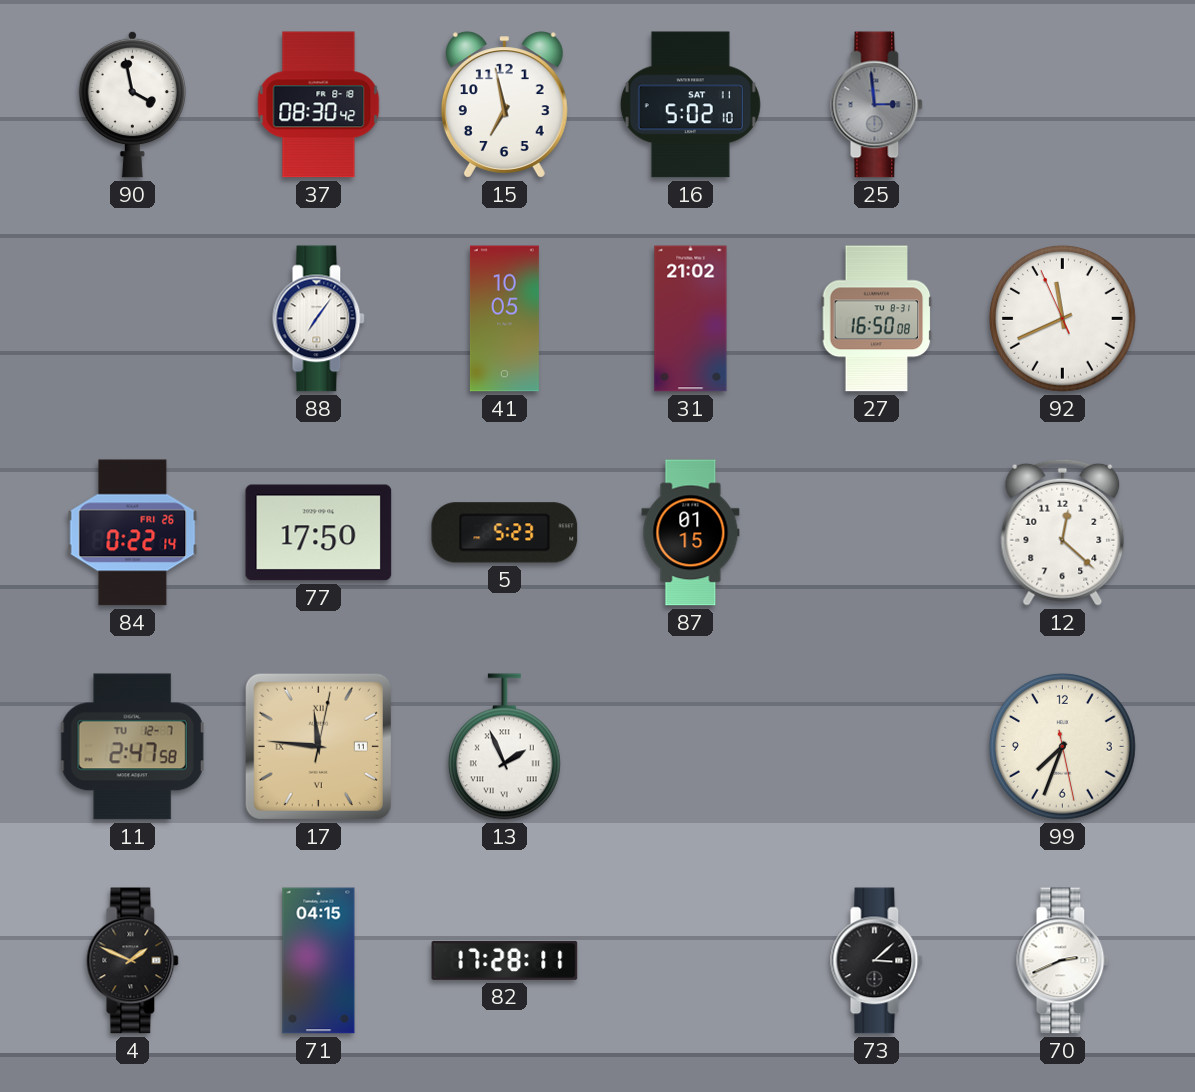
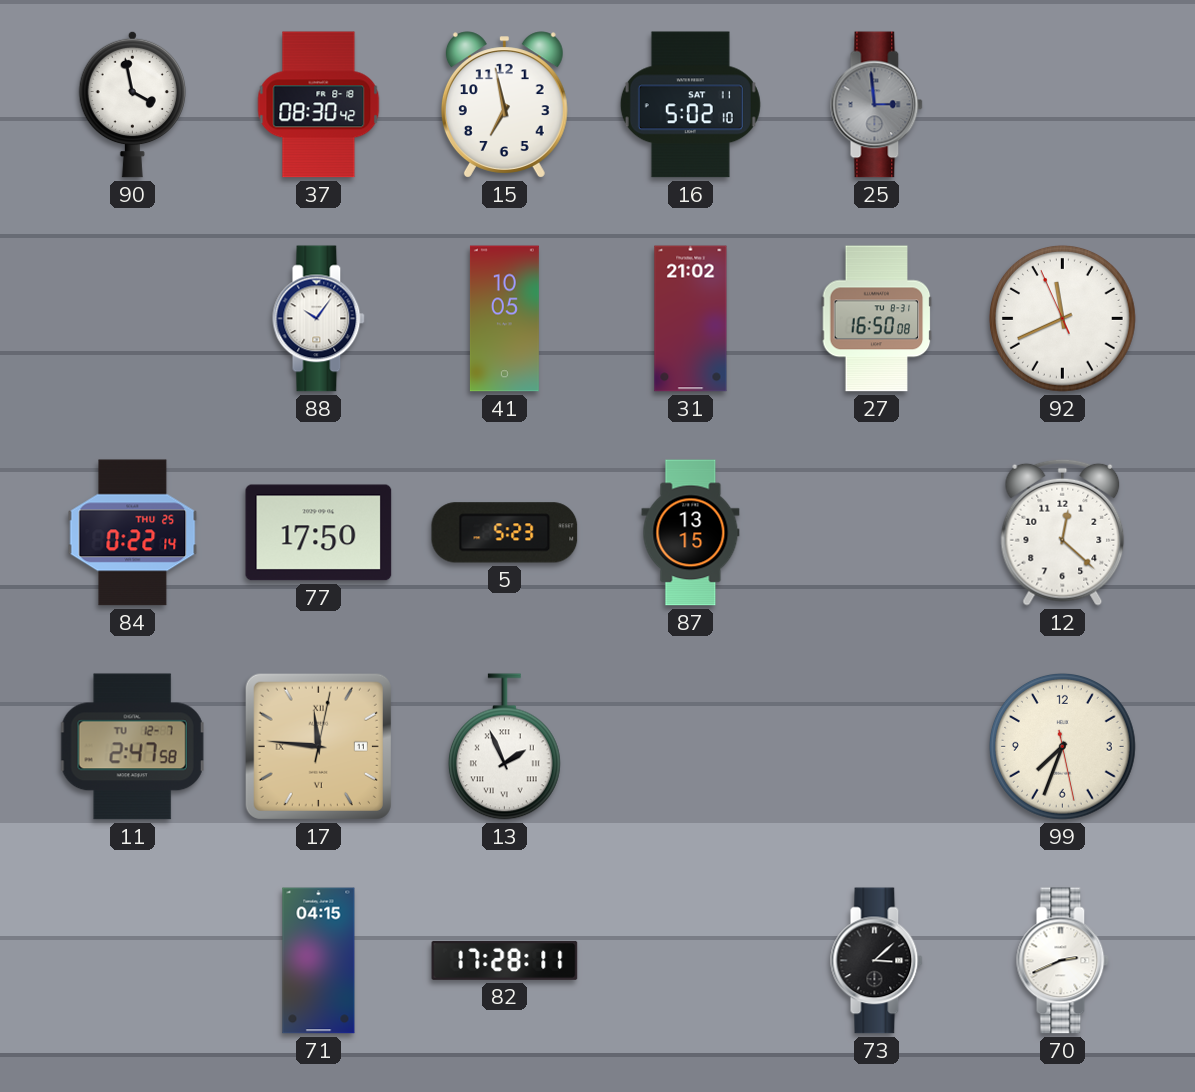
88: 7:06 -> 10:06
84 date: FRI 26 -> THU 25
87: 01:15 -> 13:15
4: 1:49 -> none
